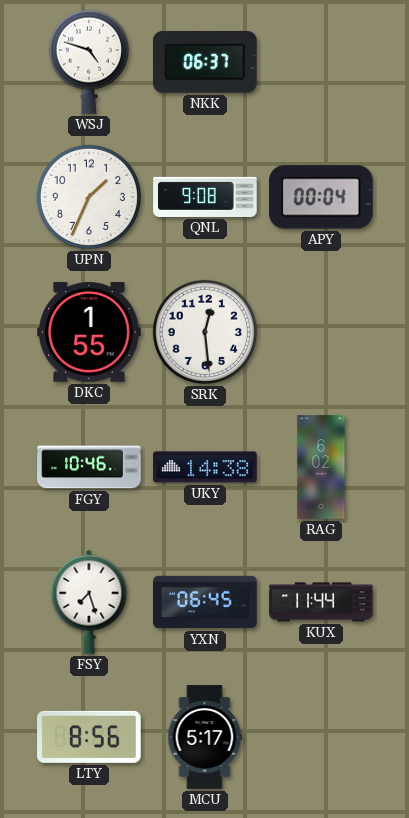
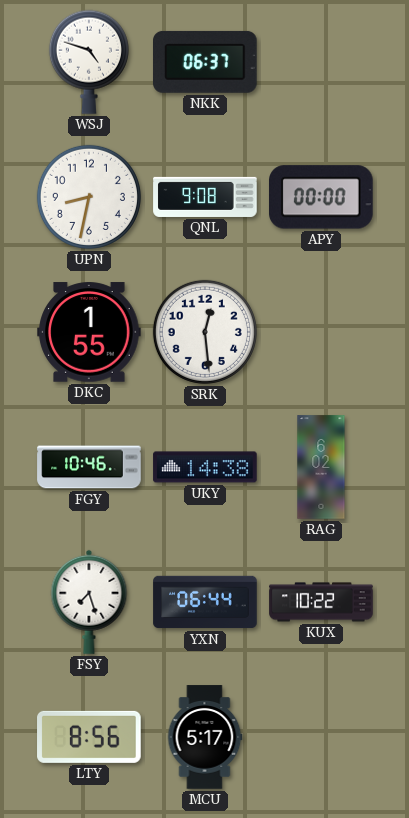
UPN: 1:34 -> 8:32
APY: 00:04 -> 00:00
YXN: 06:45 -> 06:44
KUX: 11:44 -> 10:22
